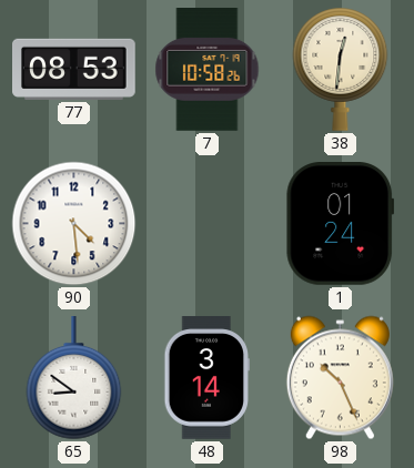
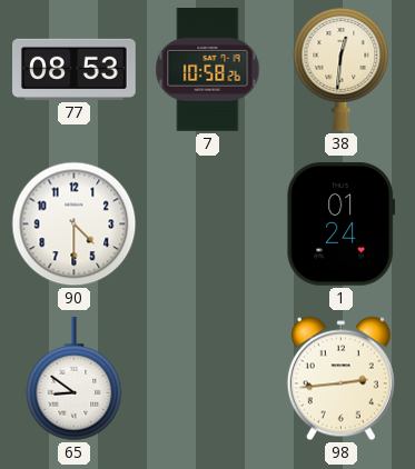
90: 4:29 -> 4:30
48: 3:14 -> none
98: 10:26 -> 2:44
